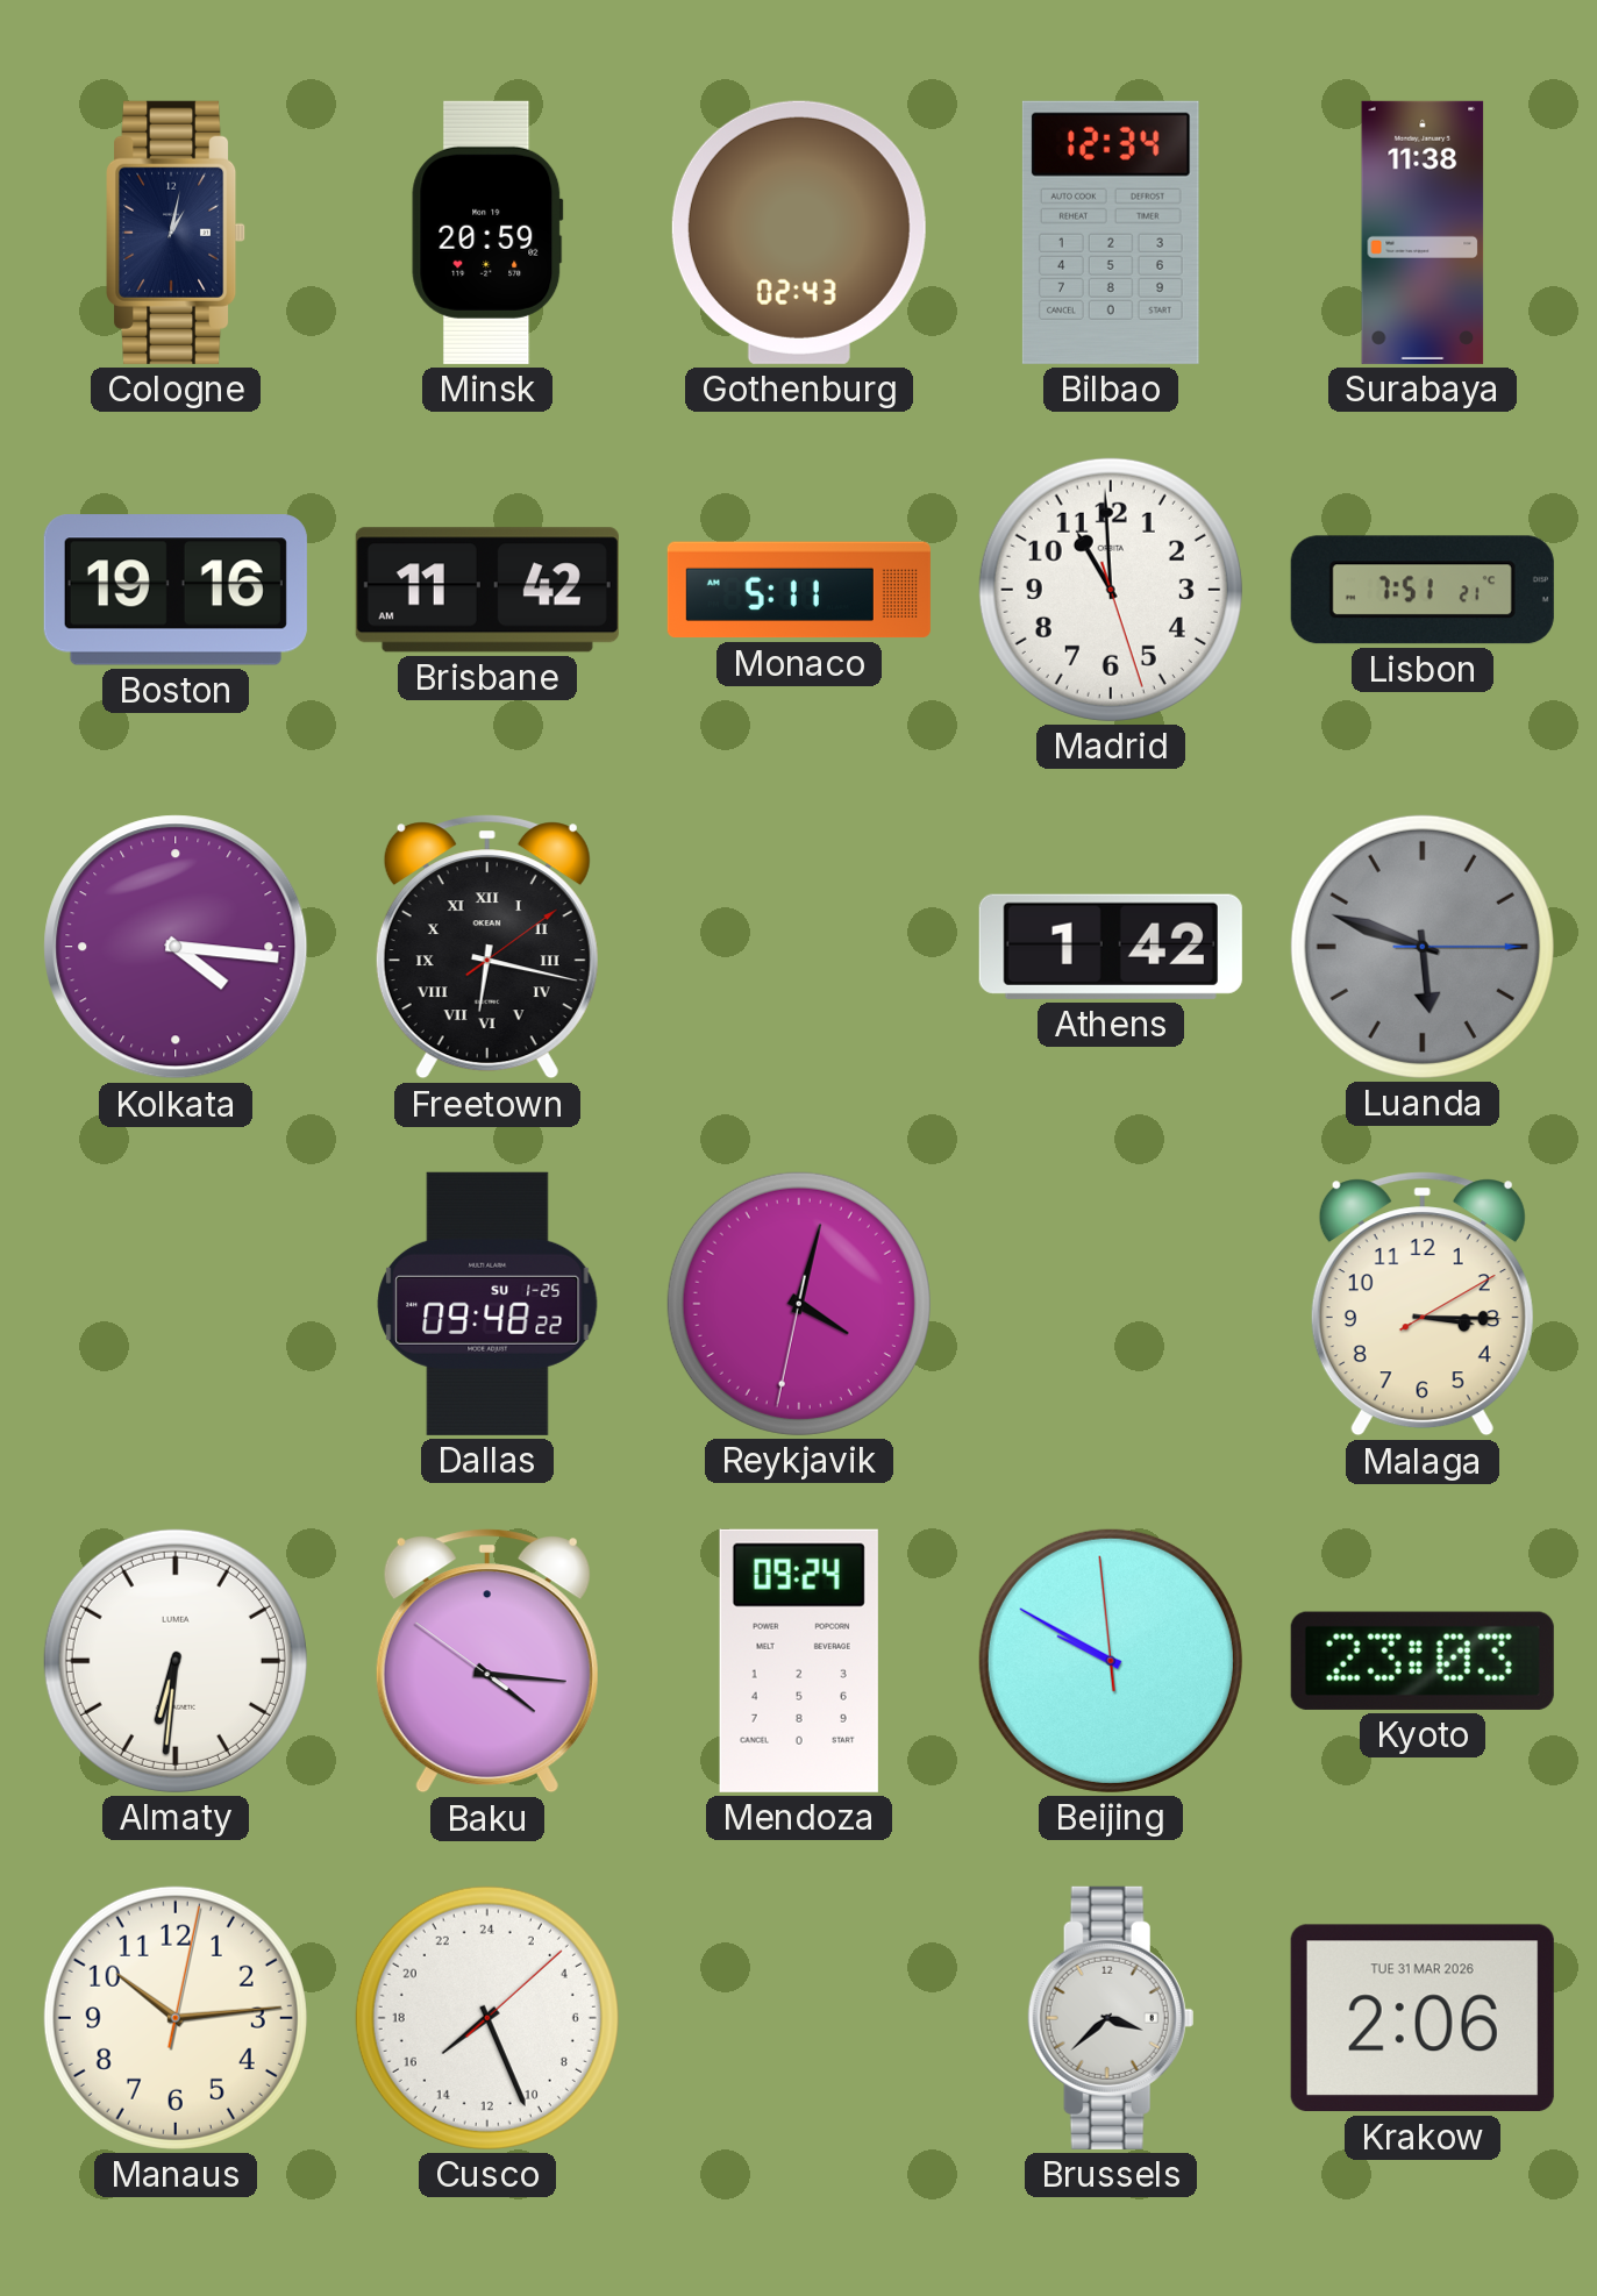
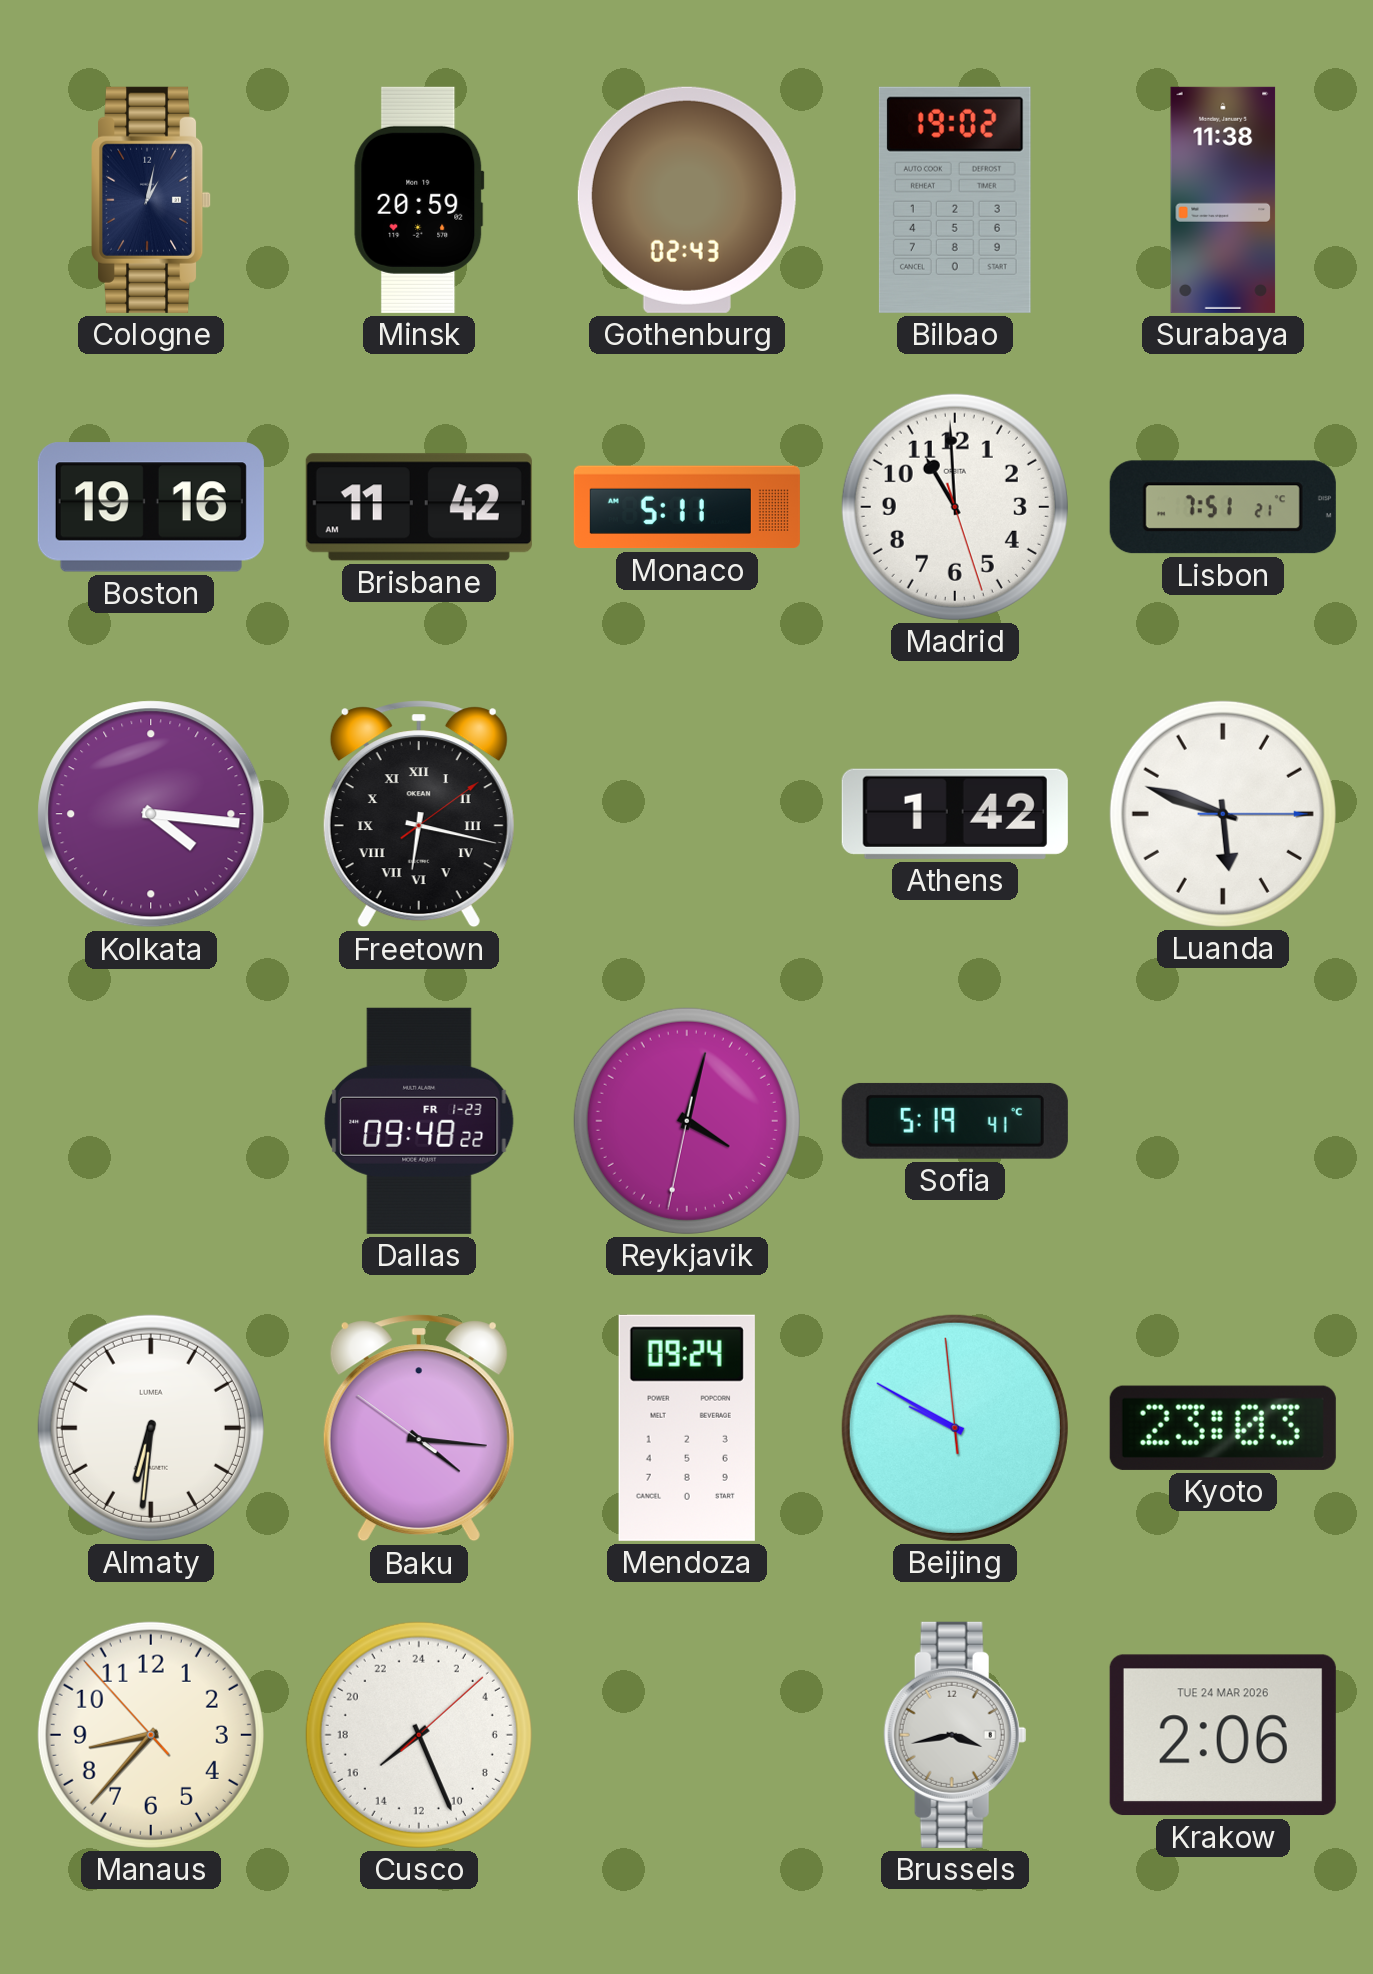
Bilbao: 12:34 -> 19:02
Luanda dial: grey -> white
Dallas date: SU 1-25 -> FR 1-23
Sofia: none -> 5:19
Malaga: 3:15 -> none
Manaus: 10:14 -> 8:36
Brussels: 3:38 -> 3:43
Krakow date: TUE 31 MAR 2026 -> TUE 24 MAR 2026
